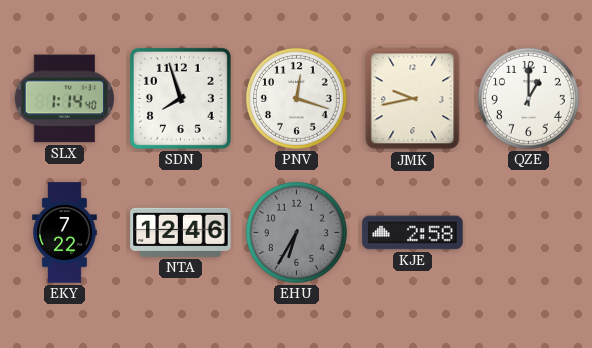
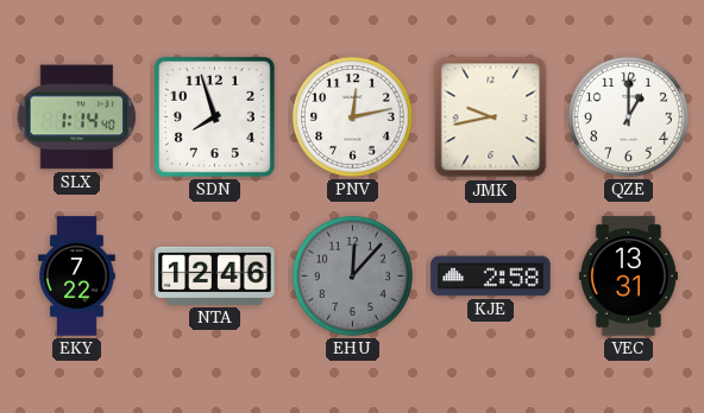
PNV: 12:18 -> 12:13
EHU: 6:35 -> 12:07
VEC: none -> 13:31
